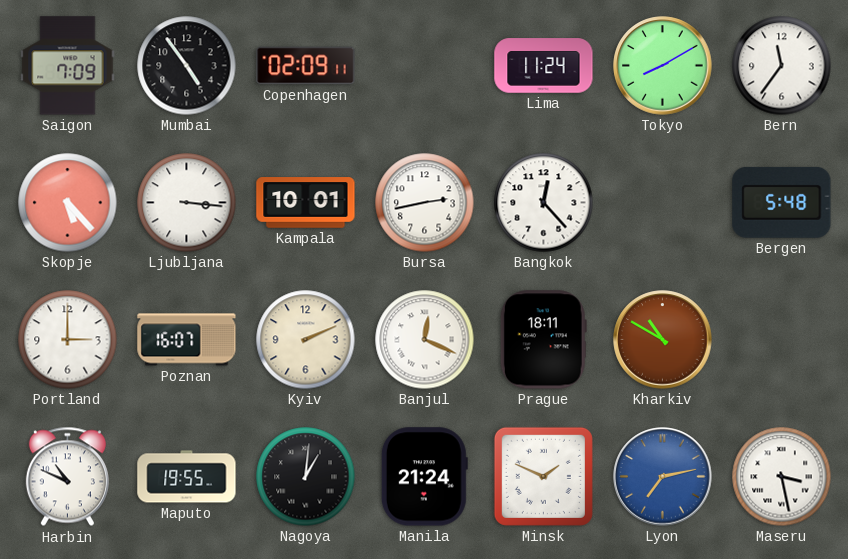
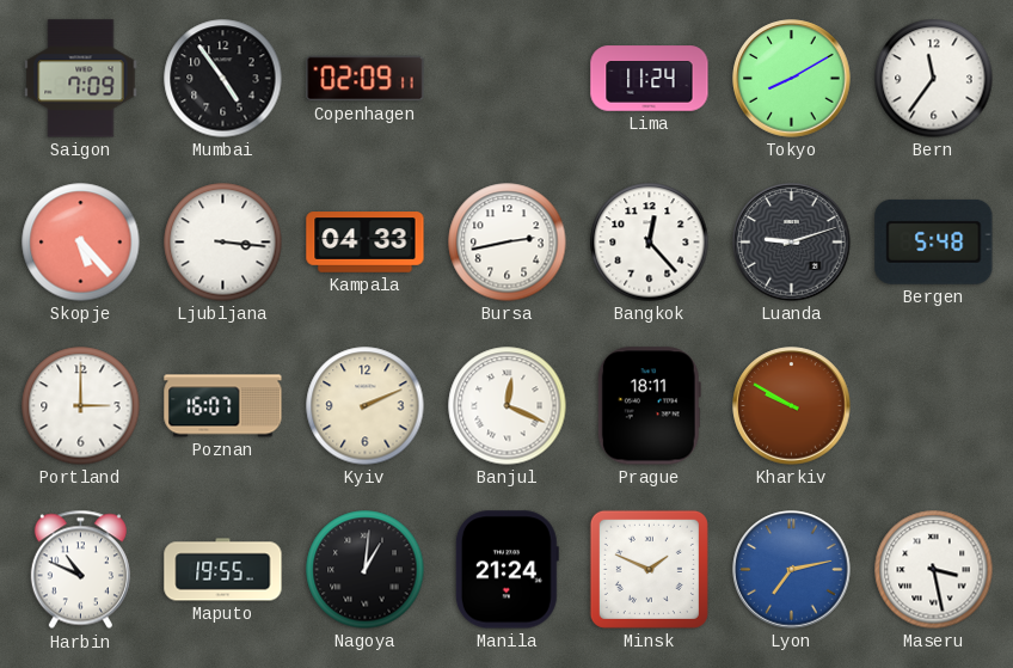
Kampala: 10:01 -> 04:33
Luanda: none -> 9:12
Kharkiv: 10:50 -> 9:50
